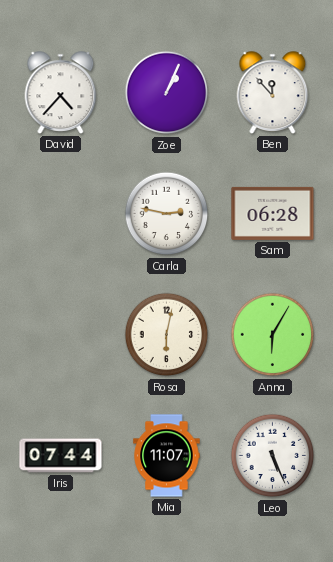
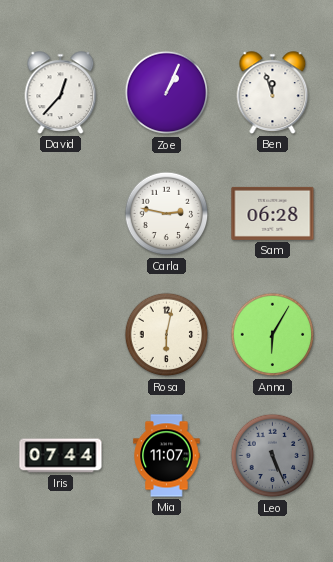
David: 4:37 -> 12:37
Ben: 11:53 -> 11:57
Leo dial: white -> grey
